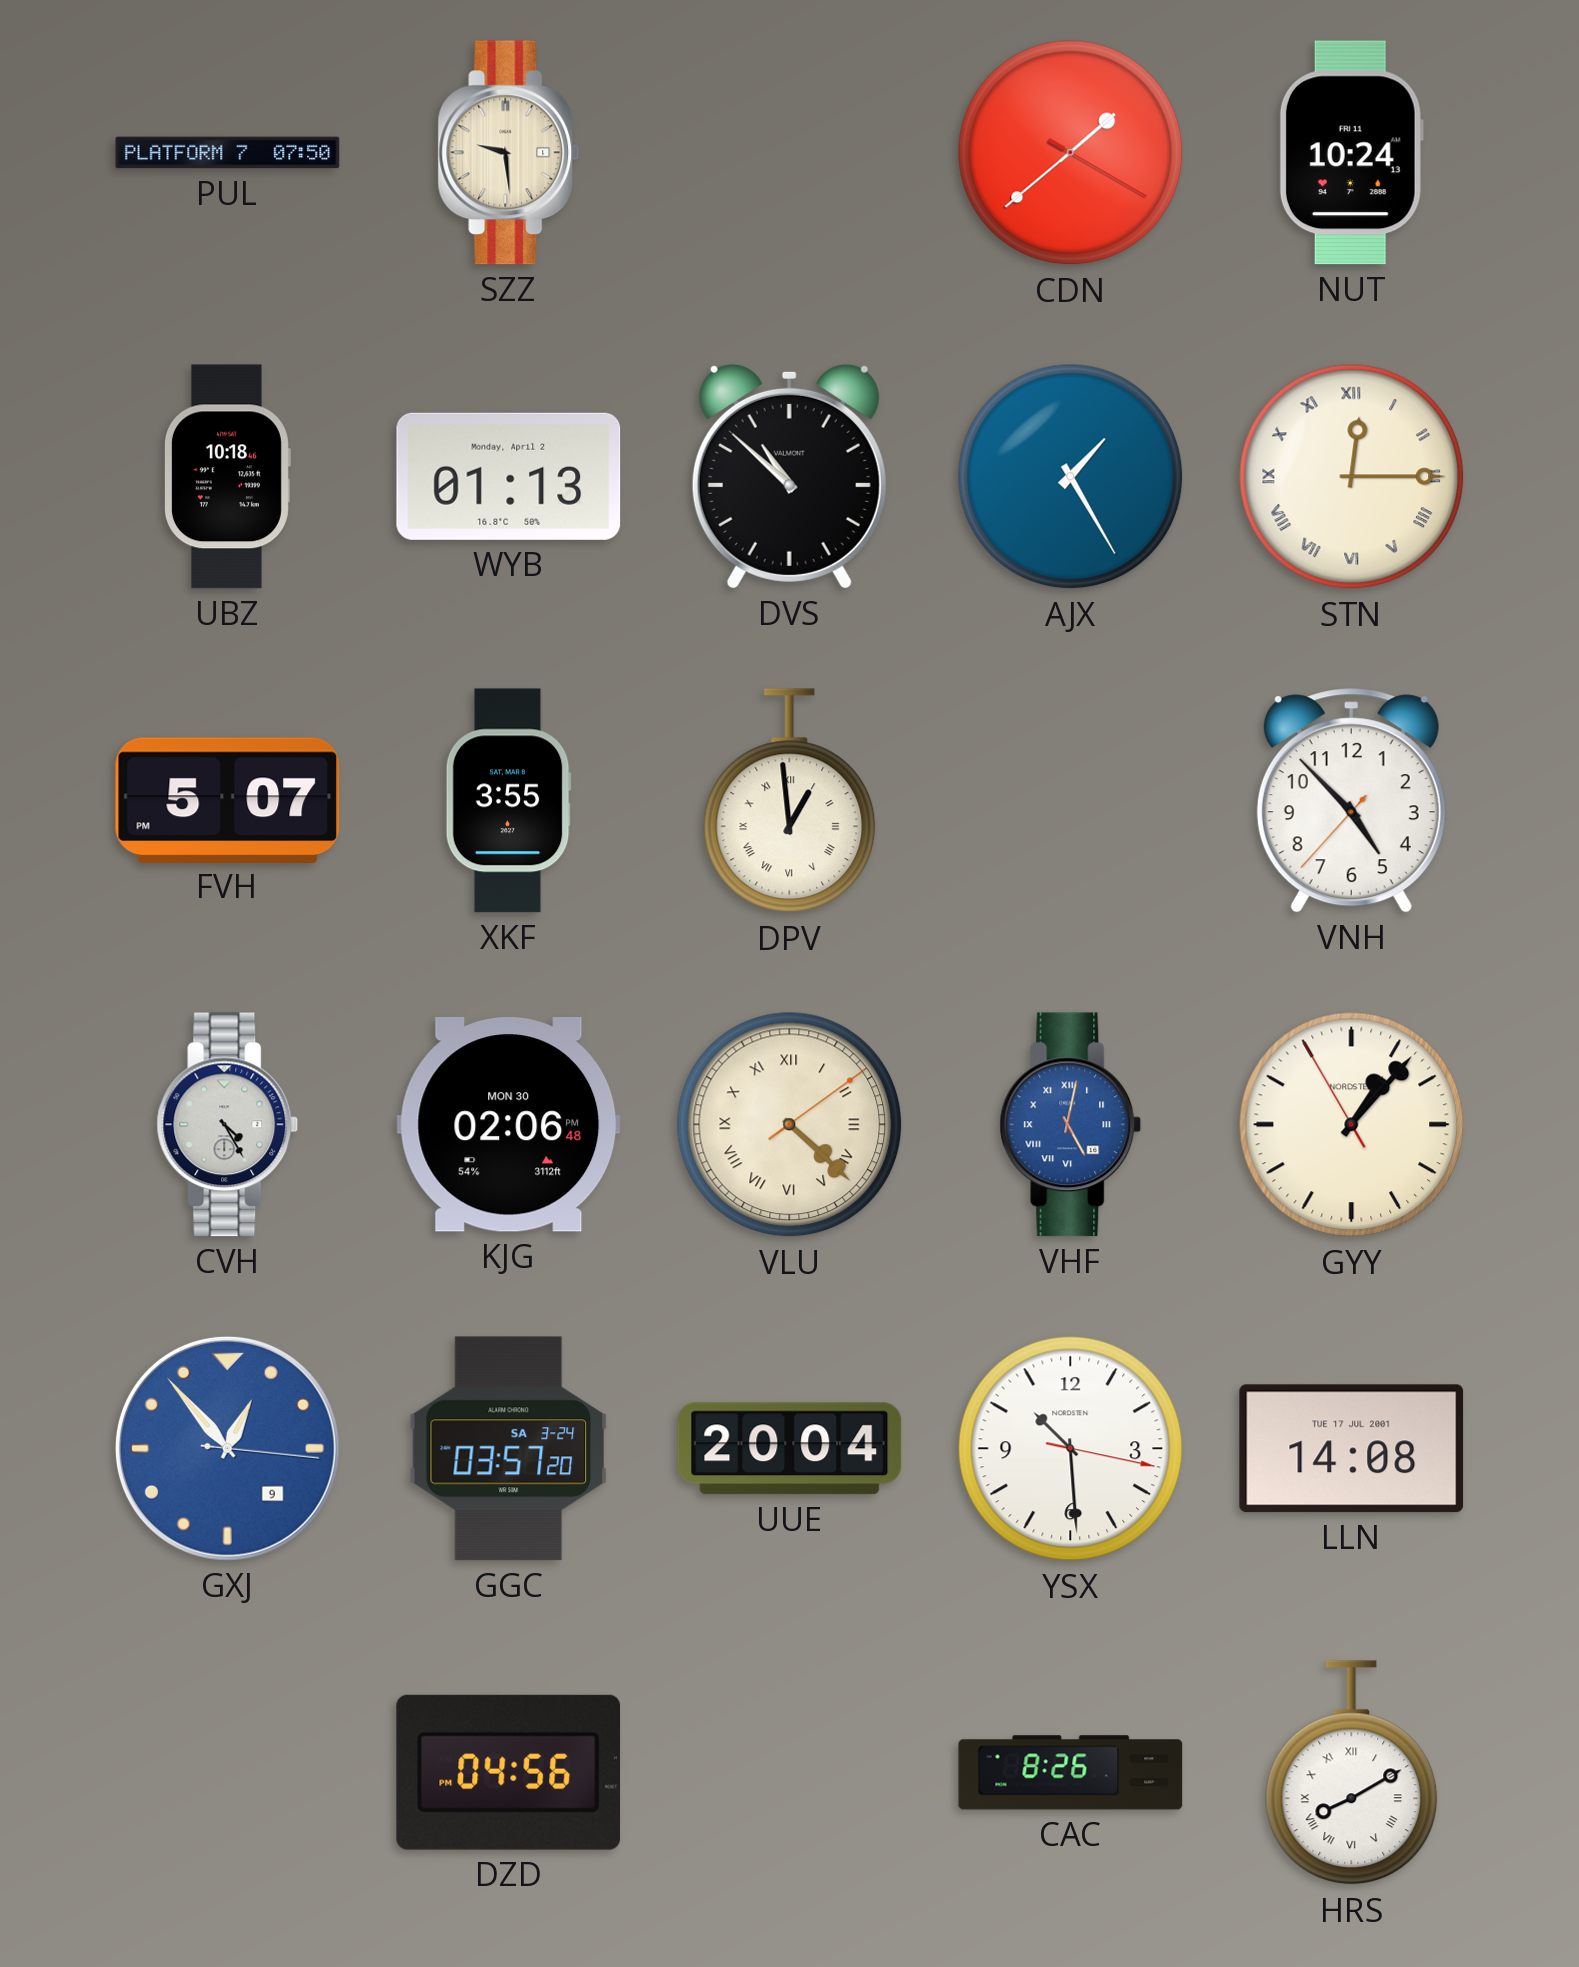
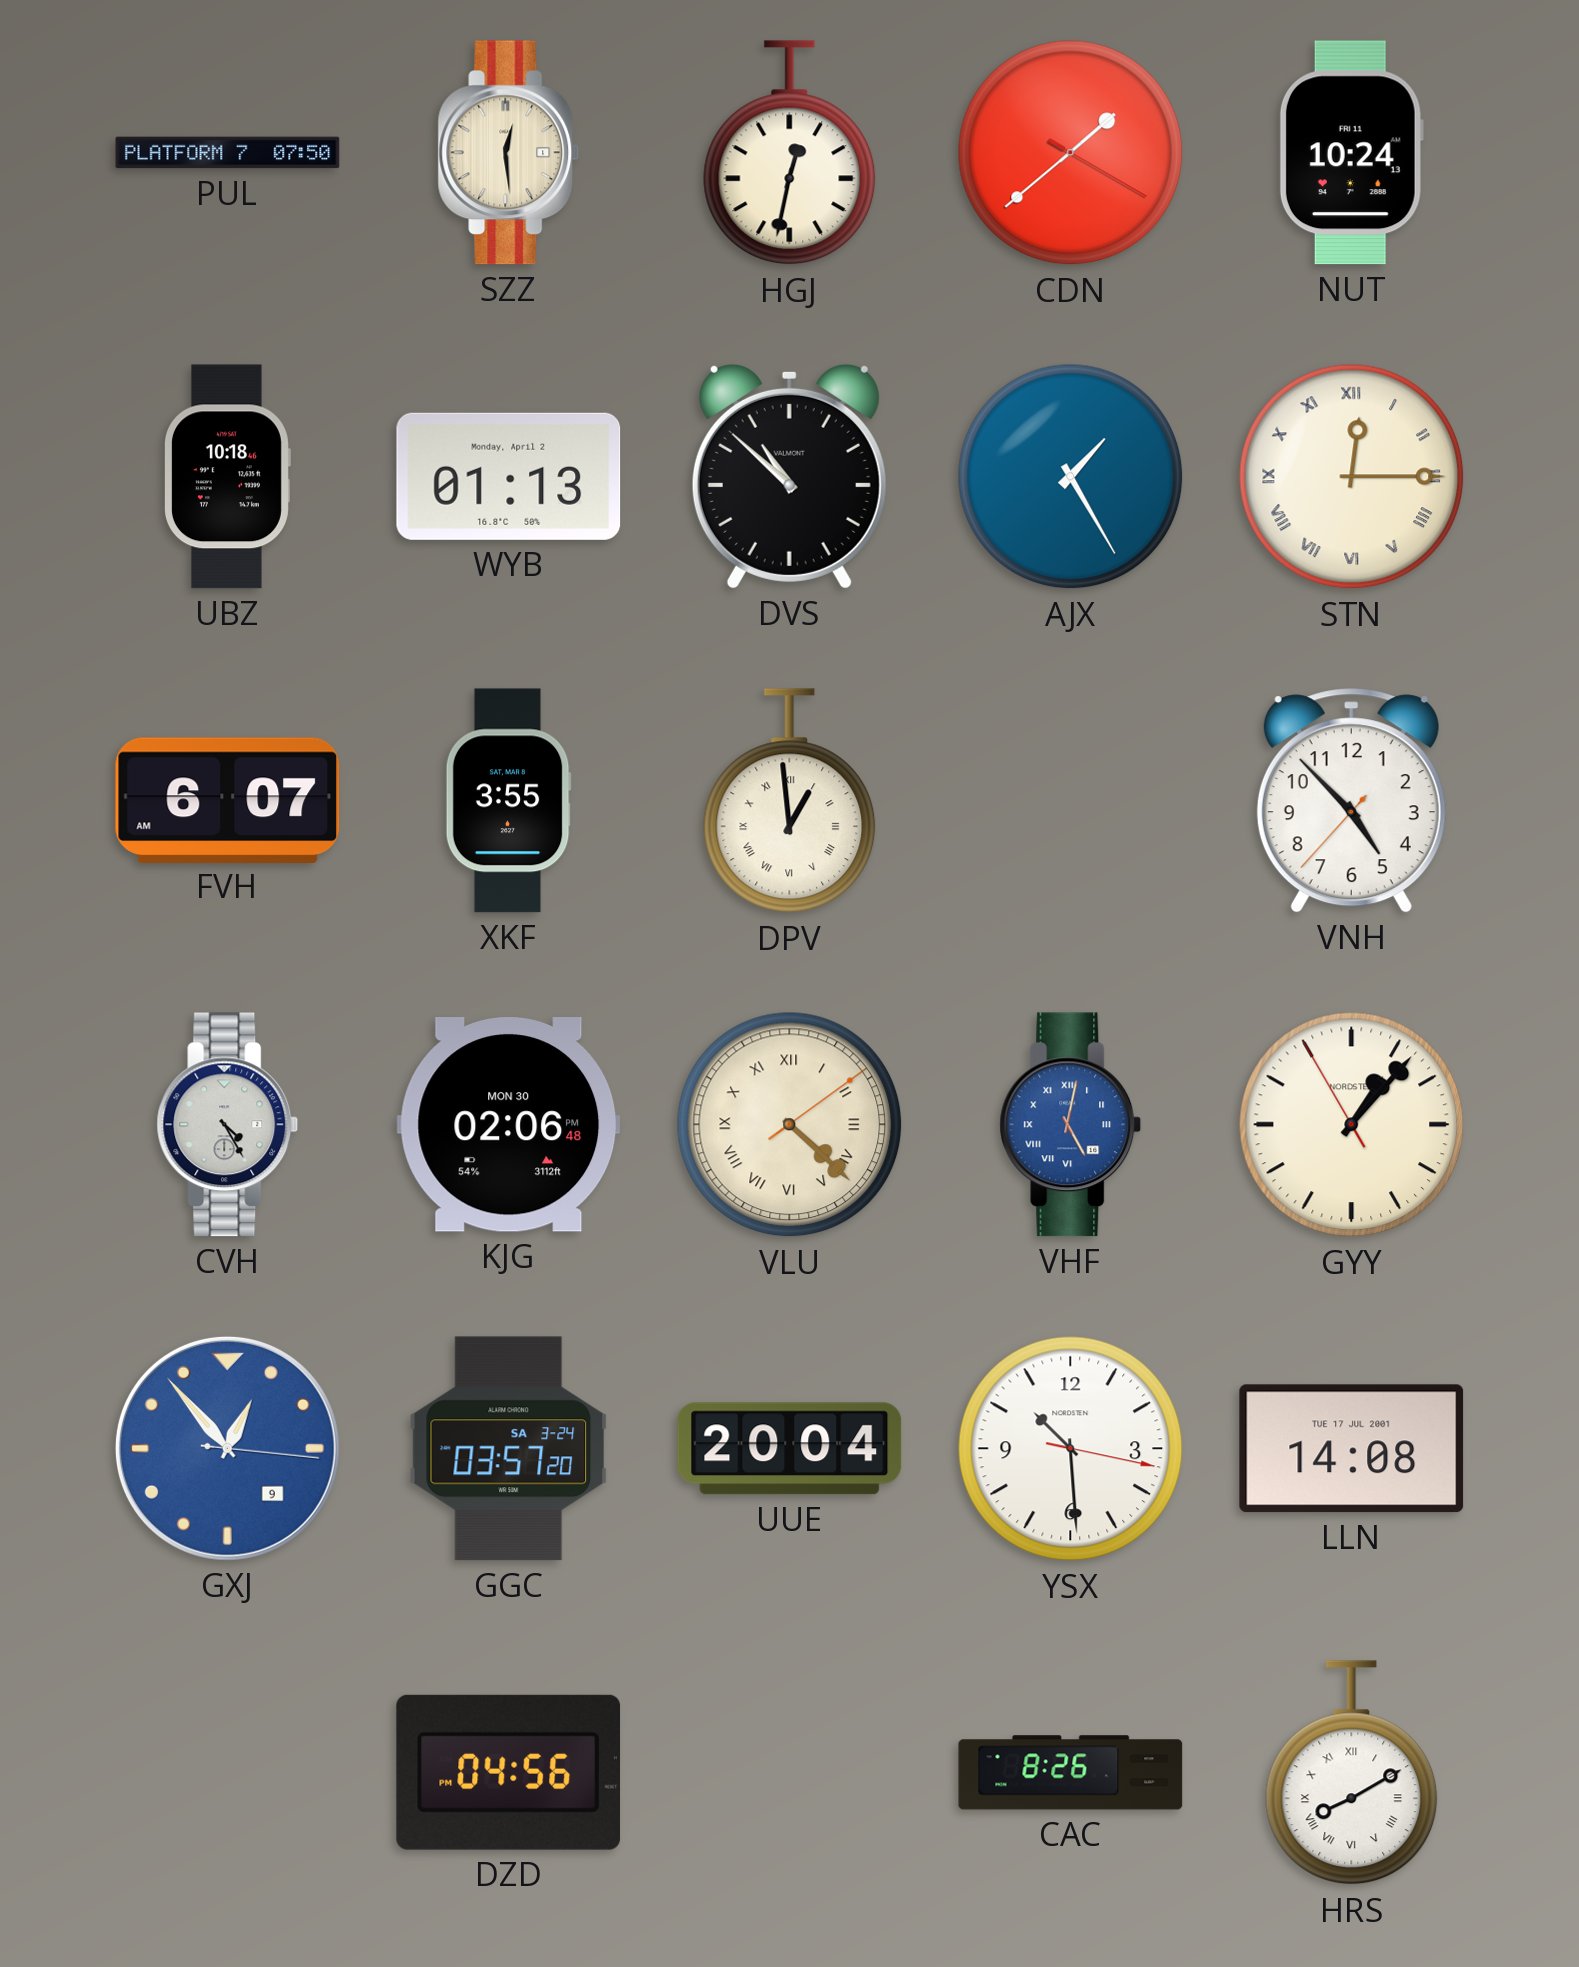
SZZ: 9:29 -> 12:29
HGJ: none -> 12:32
FVH: 5:07 -> 6:07
